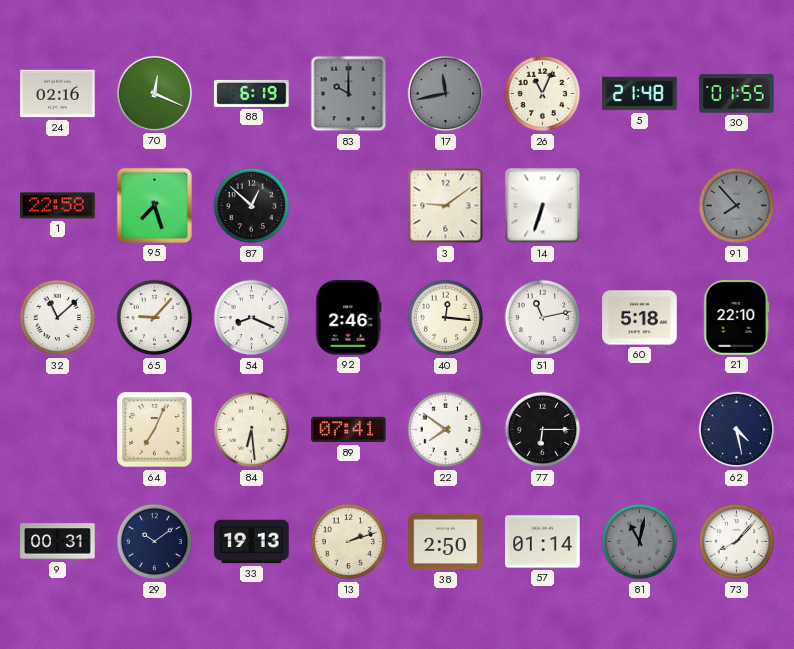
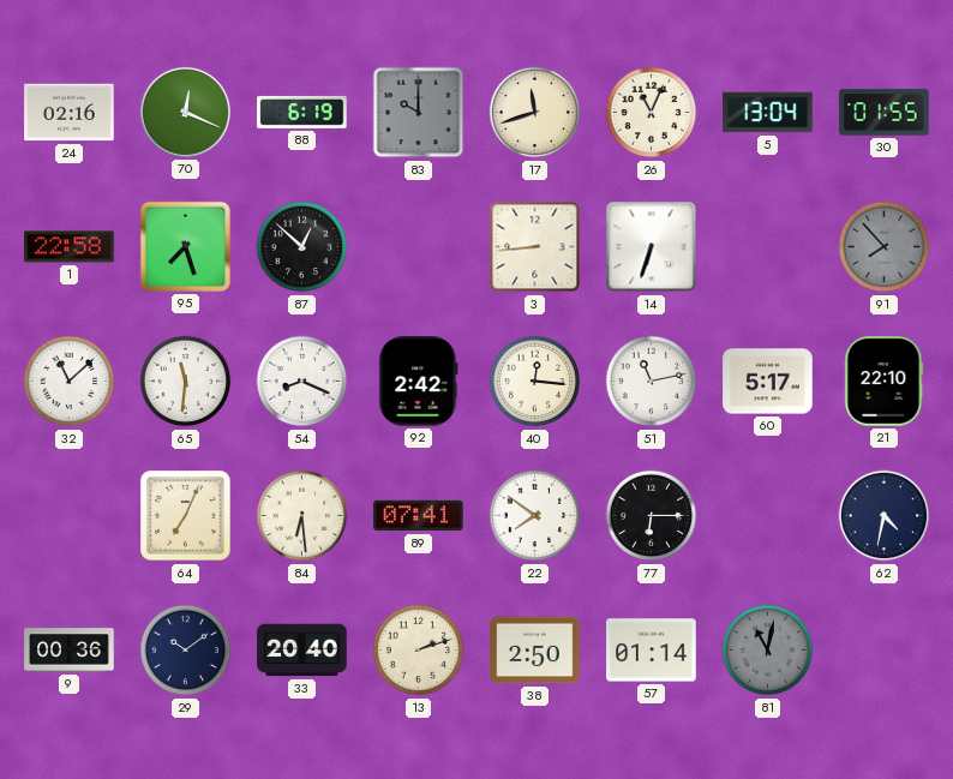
17: 11:43 -> 11:42
17 dial: grey -> cream
5: 21:48 -> 13:04
3: 9:09 -> 8:44
65: 9:07 -> 11:31
92: 2:46 -> 2:42
60: 5:18 -> 5:17
62: 4:28 -> 4:32
9: 00:31 -> 00:36
33: 19:13 -> 20:40
73: 8:07 -> none
